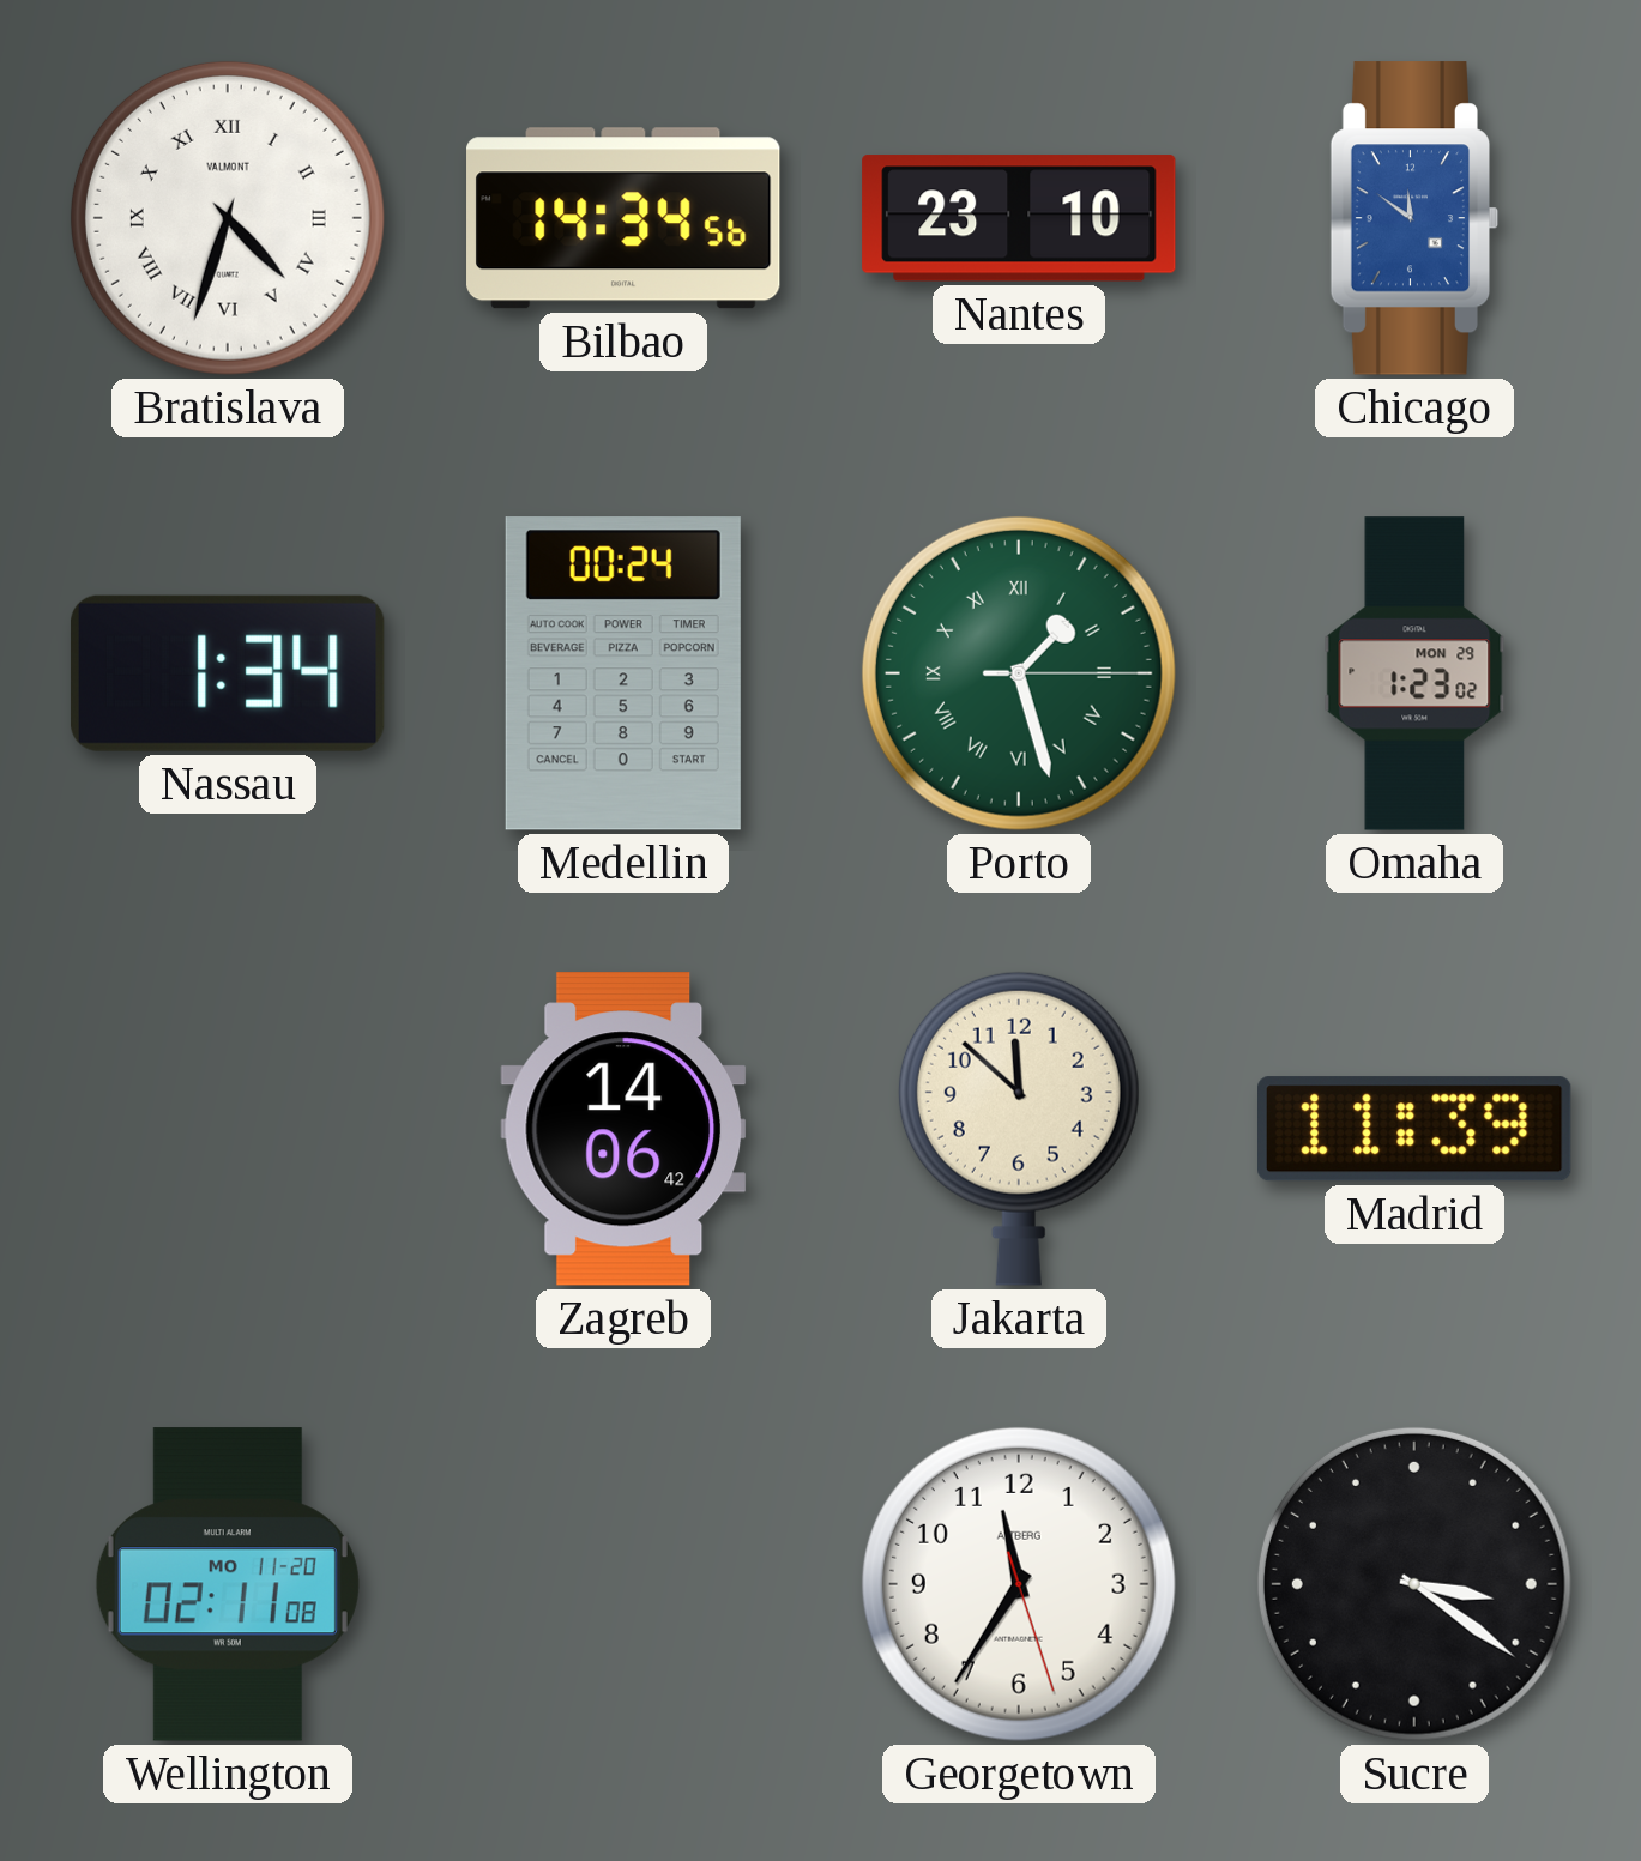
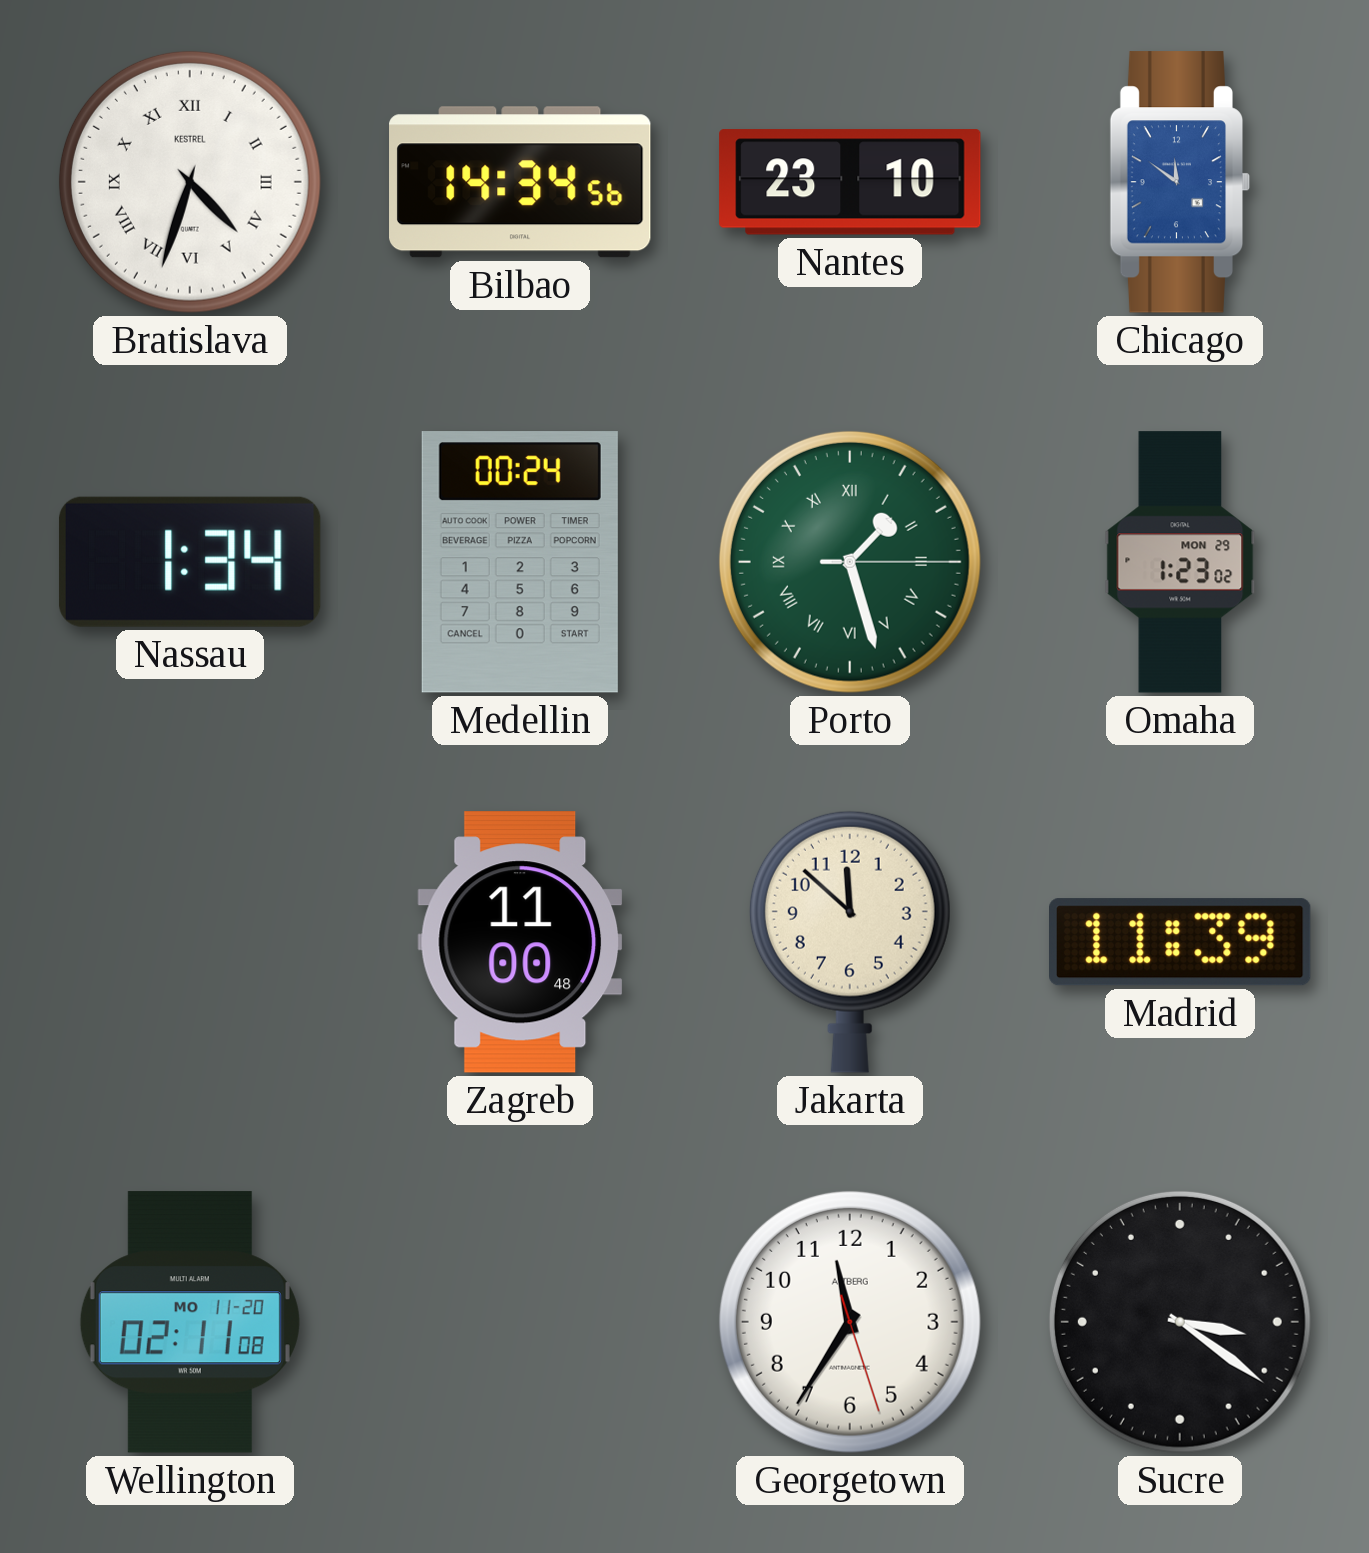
Bratislava brand: VALMONT -> KESTREL
Zagreb: 14:06 -> 11:00
